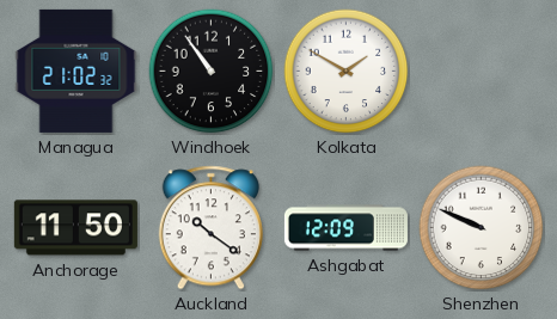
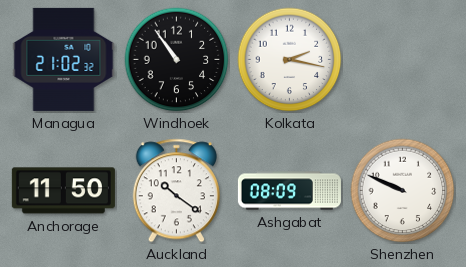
Kolkata: 1:50 -> 2:17
Ashgabat: 12:09 -> 08:09
